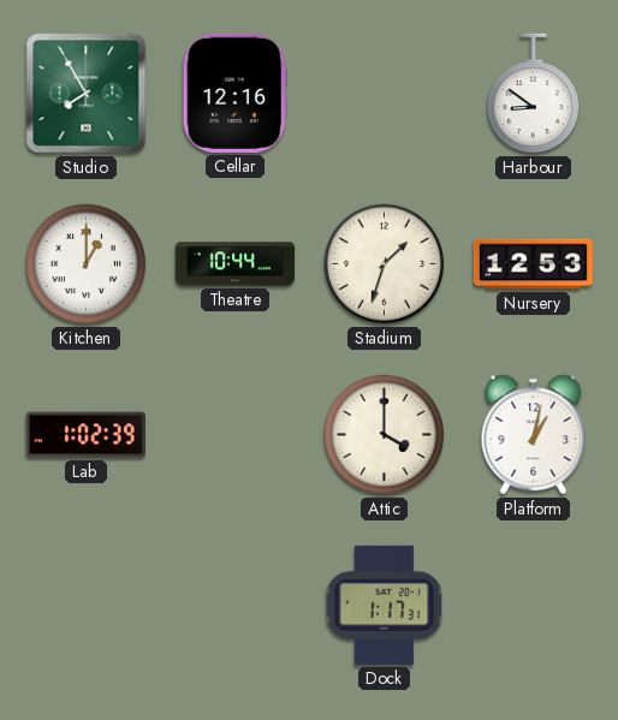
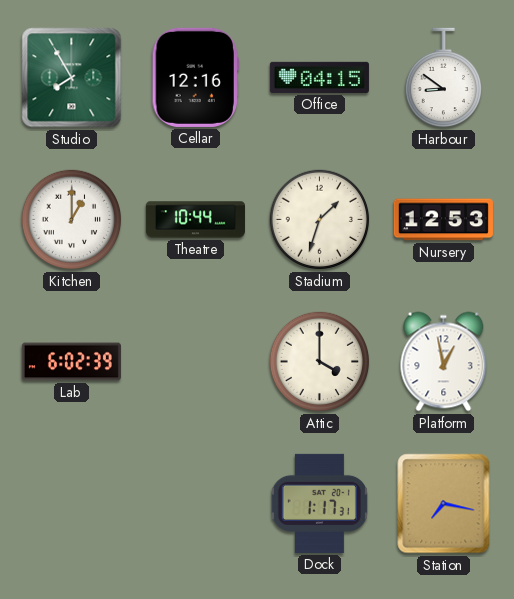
Office: none -> 04:15
Lab: 1:02 -> 6:02
Platform: 1:02 -> 12:58
Station: none -> 7:17
